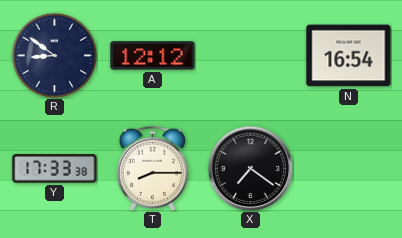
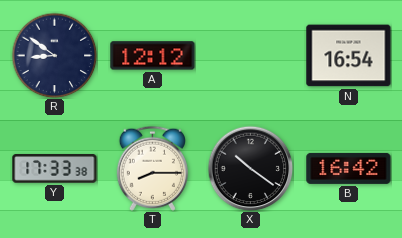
X: 7:21 -> 10:21
B: none -> 16:42
